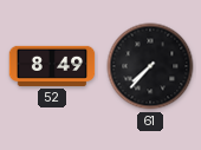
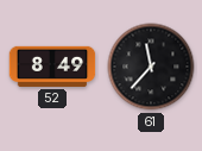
61: 7:37 -> 11:37
